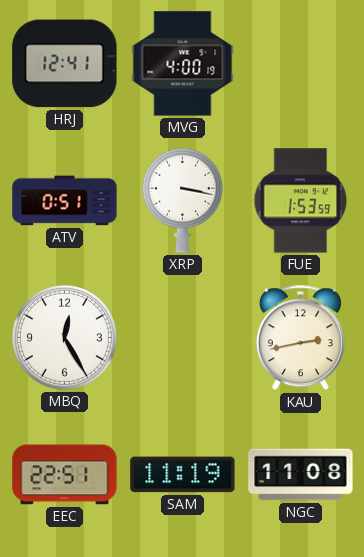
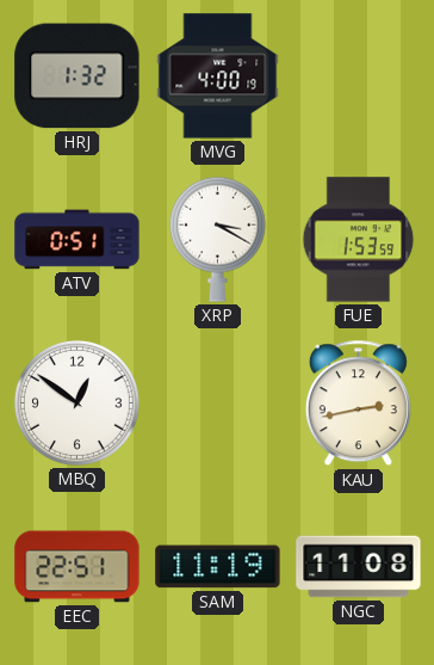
HRJ: 12:41 -> 1:32
XRP: 3:17 -> 3:20
MBQ: 12:25 -> 12:51
